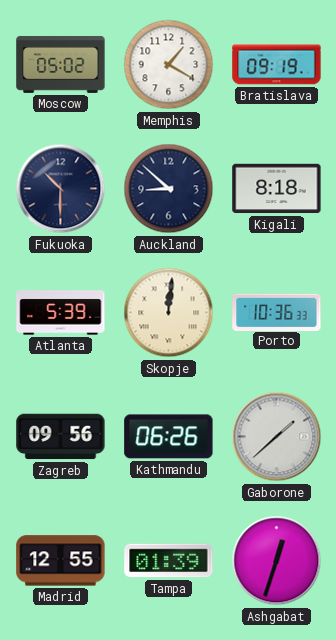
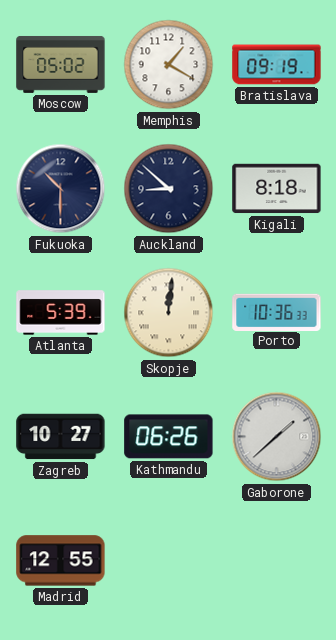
Zagreb: 09:56 -> 10:27
Tampa: 01:39 -> none
Ashgabat: 12:33 -> none
